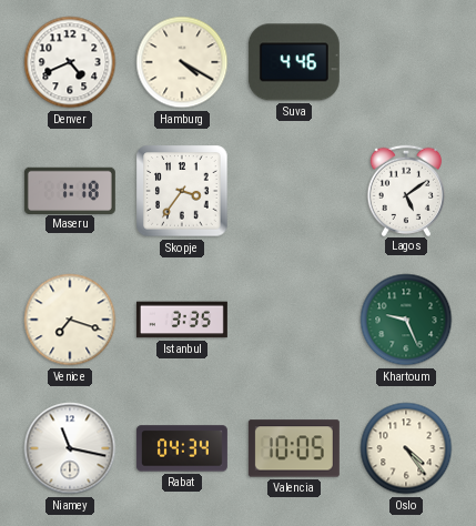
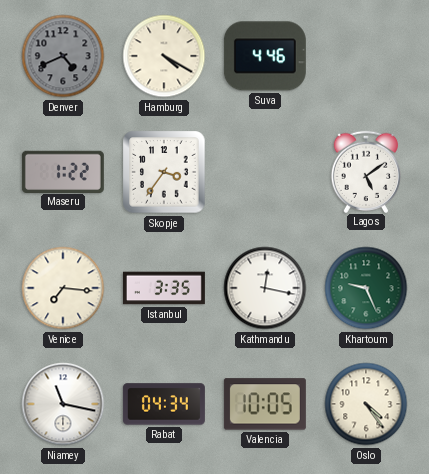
Denver dial: white -> grey
Maseru: 1:18 -> 1:22
Venice: 7:18 -> 7:16
Kathmandu: none -> 12:17
